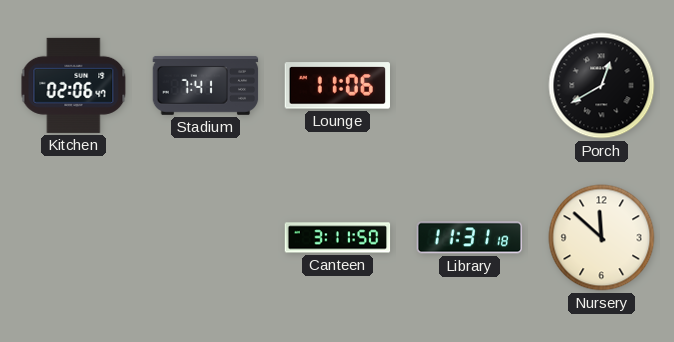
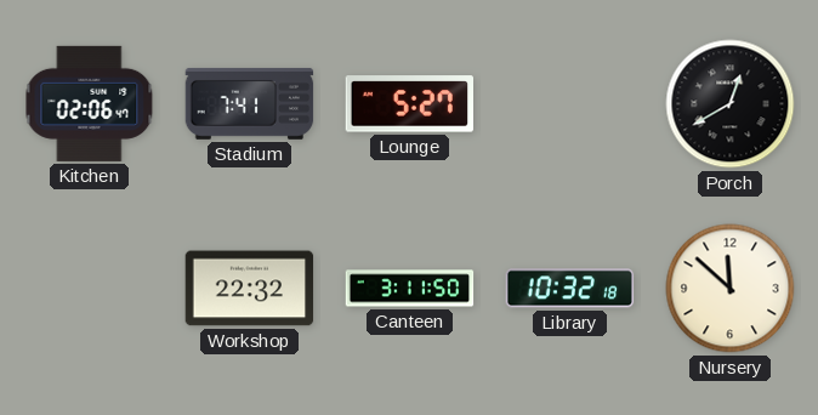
Lounge: 11:06 -> 5:27
Workshop: none -> 22:32
Library: 11:31 -> 10:32
